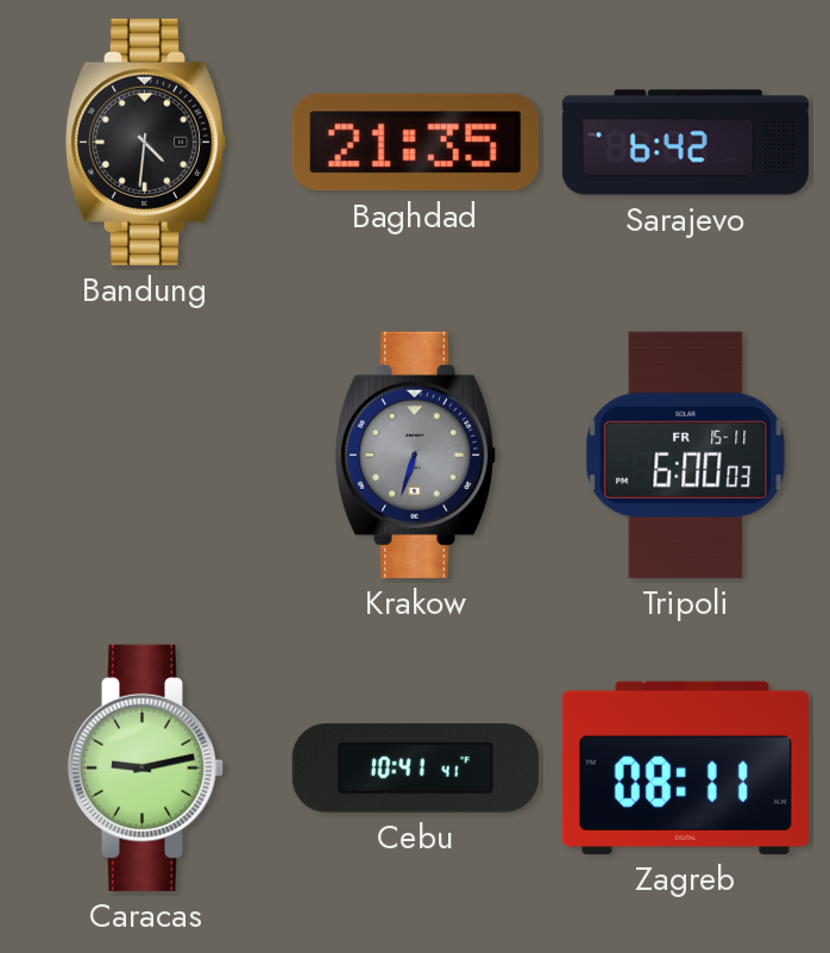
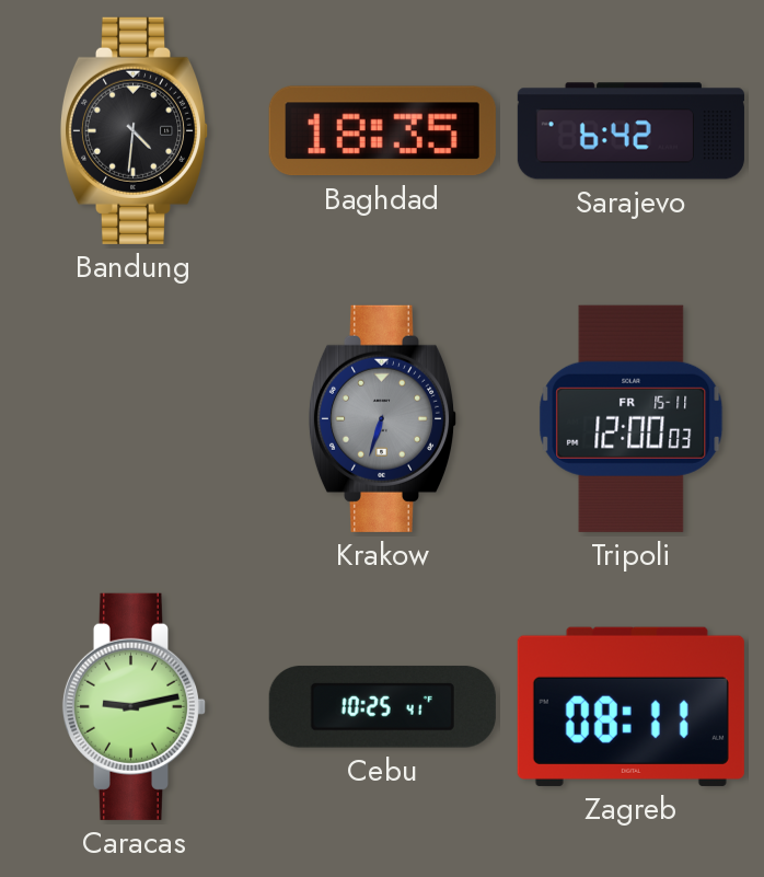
Baghdad: 21:35 -> 18:35
Tripoli: 6:00 -> 12:00
Cebu: 10:41 -> 10:25
